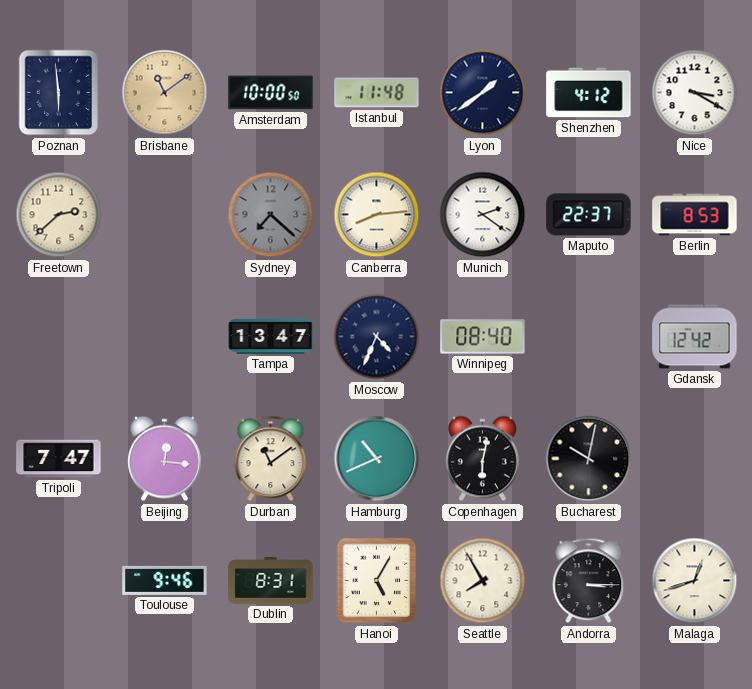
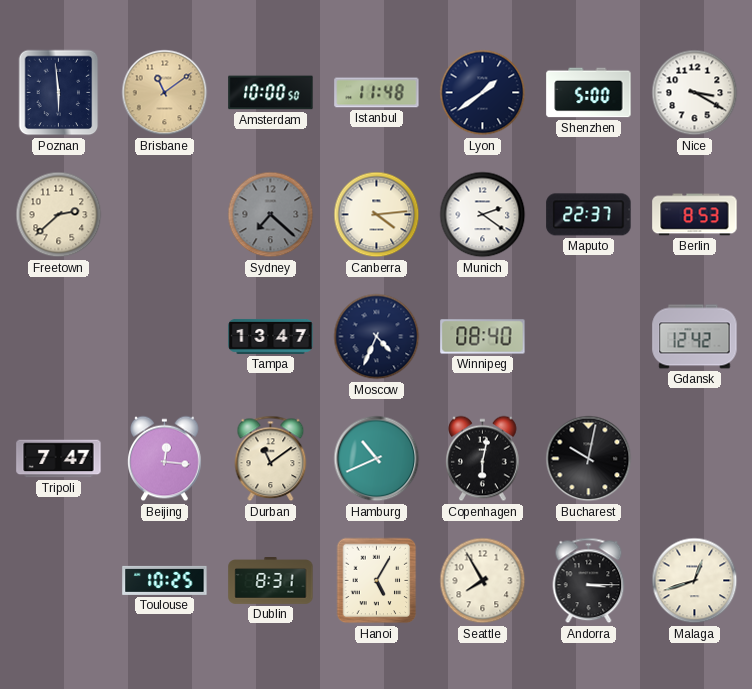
Shenzhen: 4:12 -> 5:00
Canberra: 8:14 -> 4:14
Toulouse: 9:46 -> 10:25
